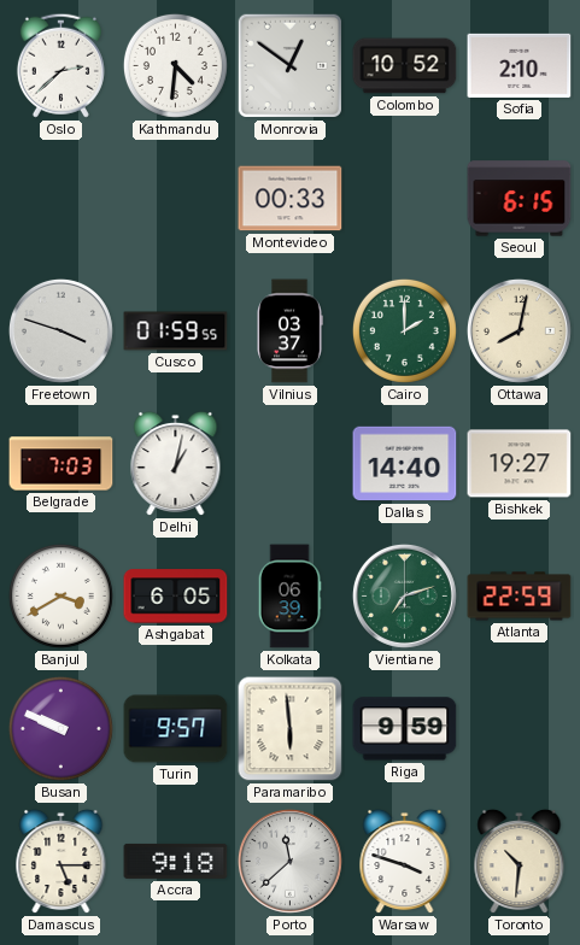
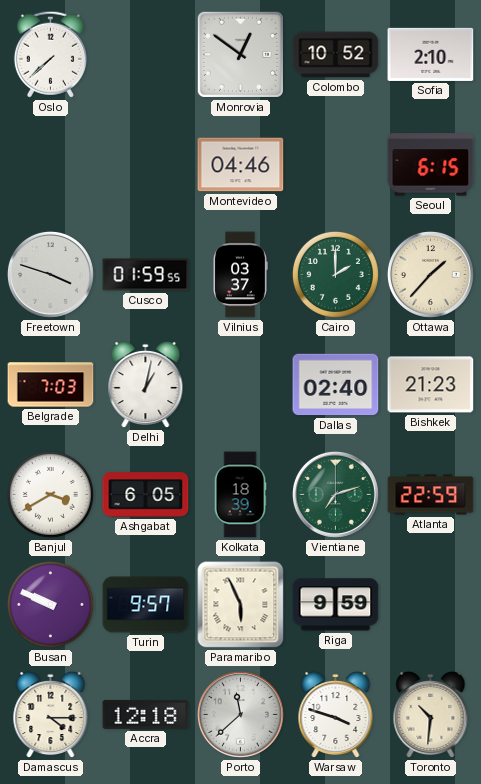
Oslo: 2:38 -> 7:38
Kathmandu: 4:31 -> none
Montevideo: 00:33 -> 04:46
Ottawa: 8:02 -> 1:37
Dallas: 14:40 -> 02:40
Bishkek: 19:27 -> 21:23
Kolkata: 06:39 -> 18:39
Paramaribo: 5:59 -> 5:56
Damascus: 5:15 -> 4:15
Accra: 9:18 -> 12:18
